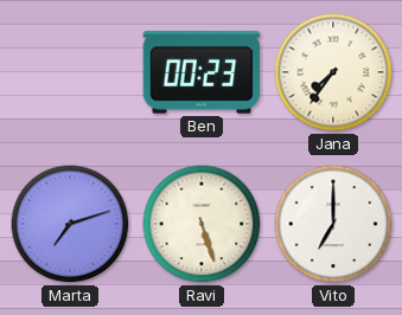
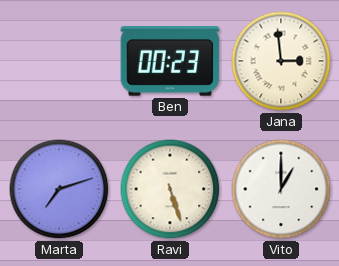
Jana: 7:36 -> 2:59
Vito: 7:00 -> 1:00
